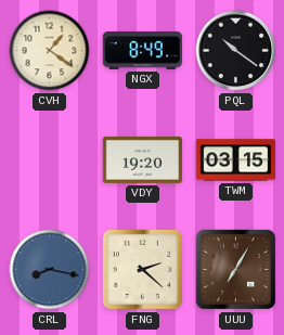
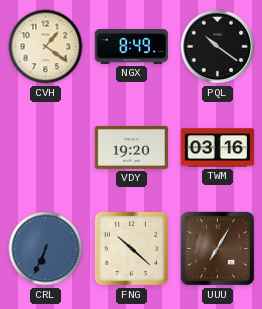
TWM: 03:15 -> 03:16
CRL: 8:17 -> 6:34
FNG: 2:22 -> 10:22
